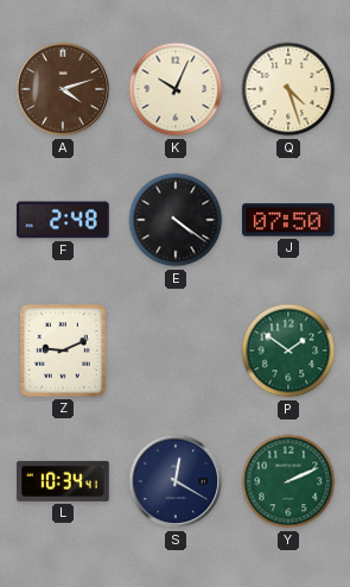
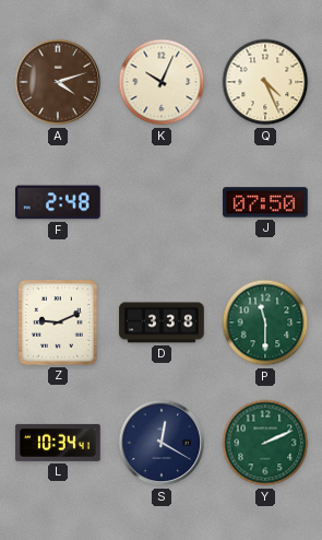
Q: 4:27 -> 4:26
E: 4:21 -> none
D: none -> 3:38
P: 1:51 -> 11:30
